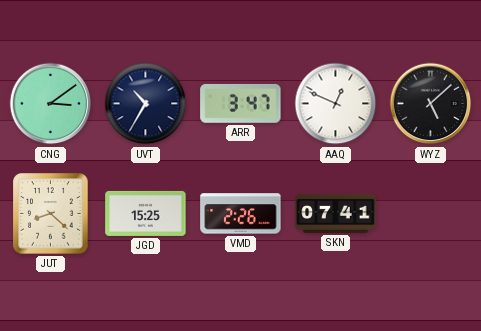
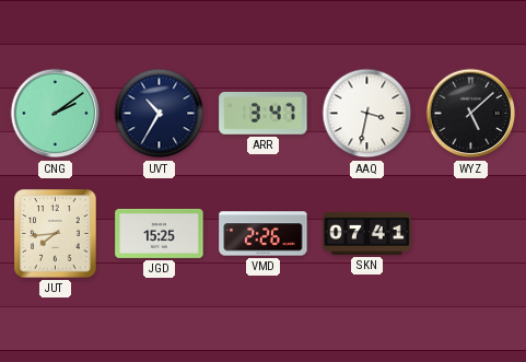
CNG: 3:09 -> 2:09
AAQ: 12:49 -> 3:32
JUT: 8:22 -> 7:44
